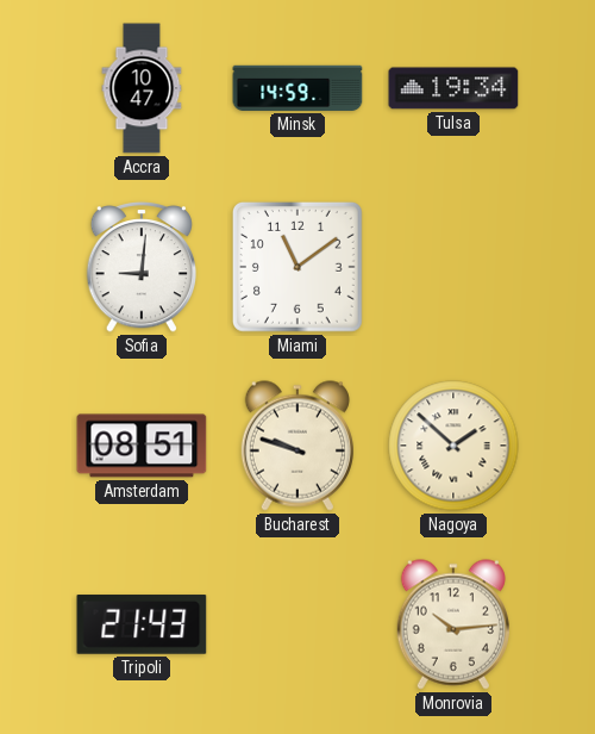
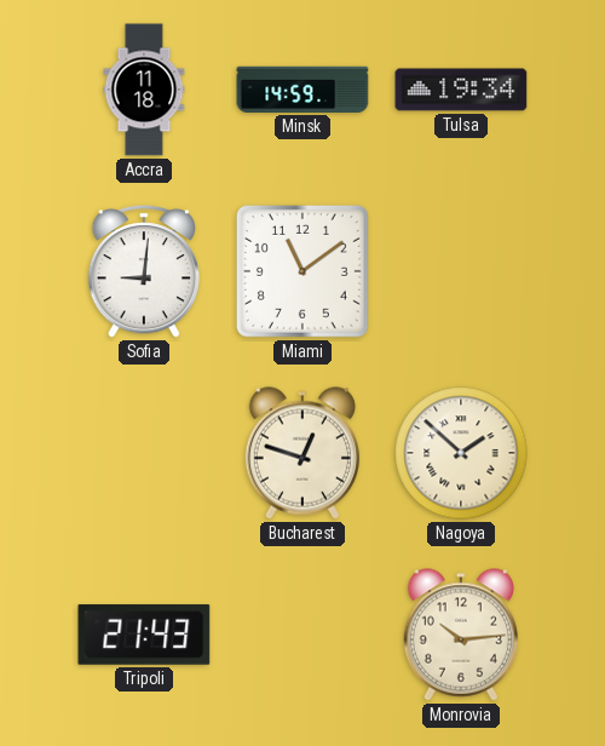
Accra: 10:47 -> 11:18
Amsterdam: 08:51 -> none
Bucharest: 9:48 -> 12:48
